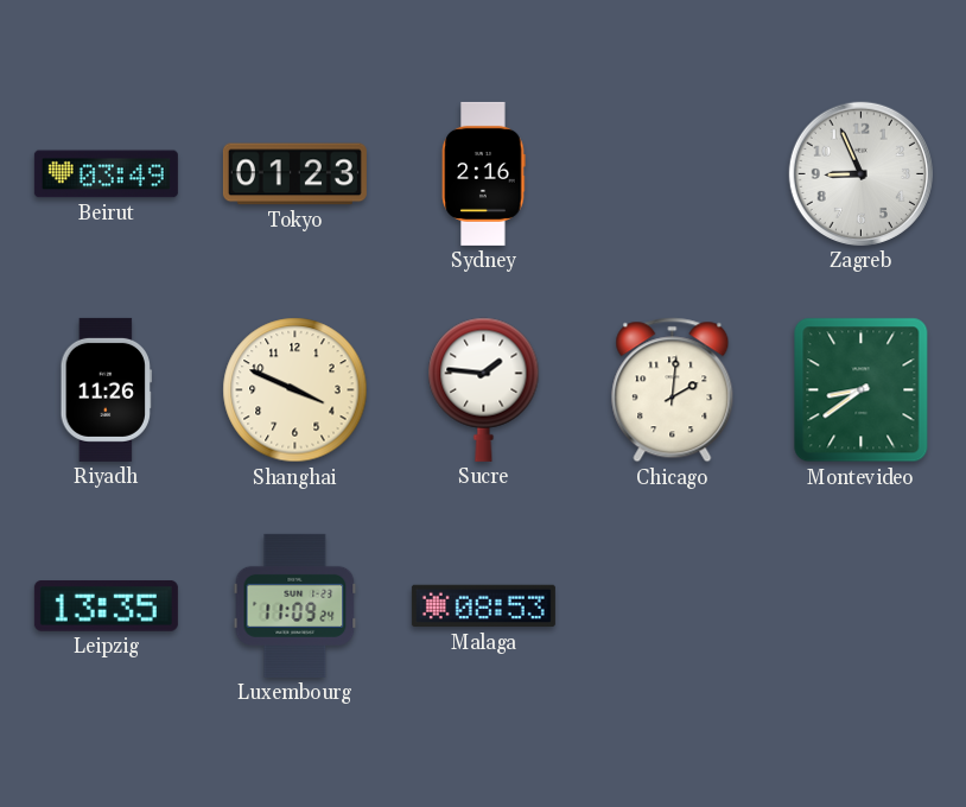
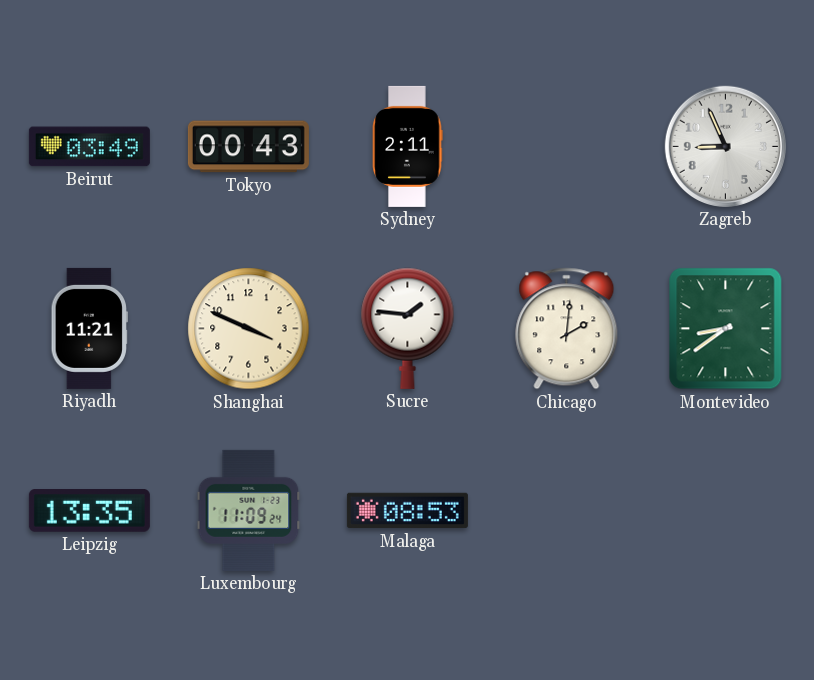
Tokyo: 01:23 -> 00:43
Sydney: 2:16 -> 2:11
Riyadh: 11:26 -> 11:21
